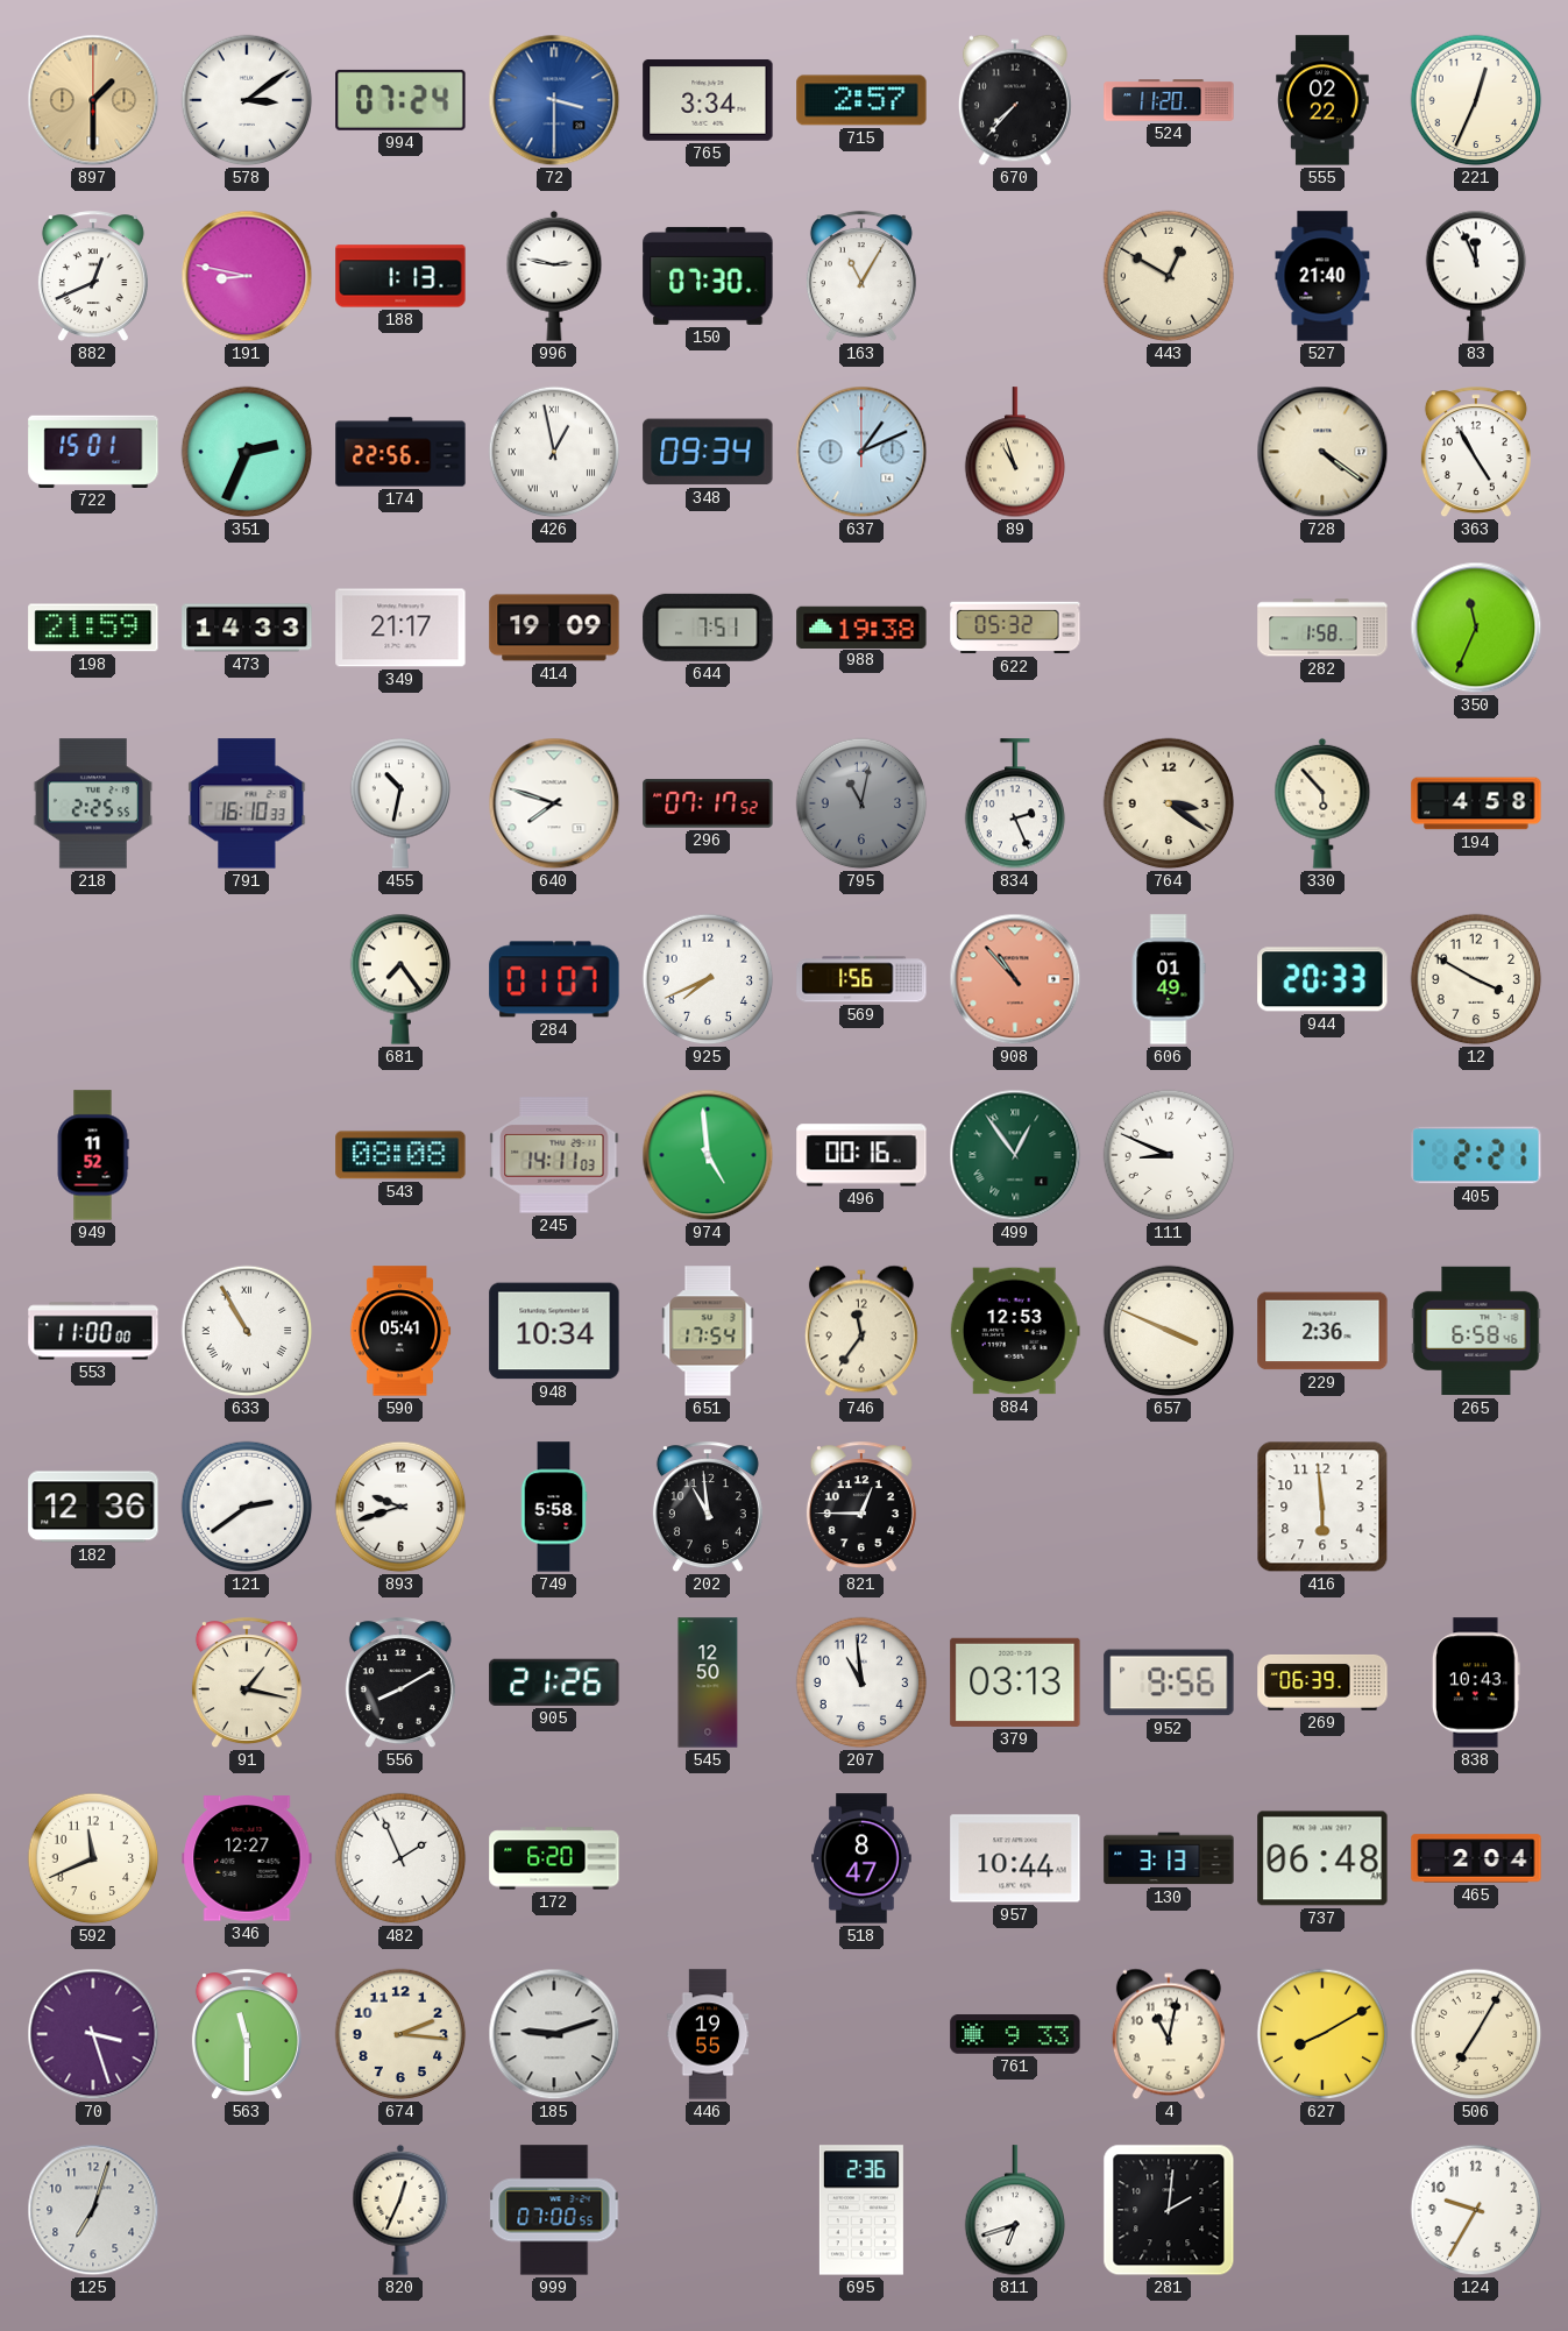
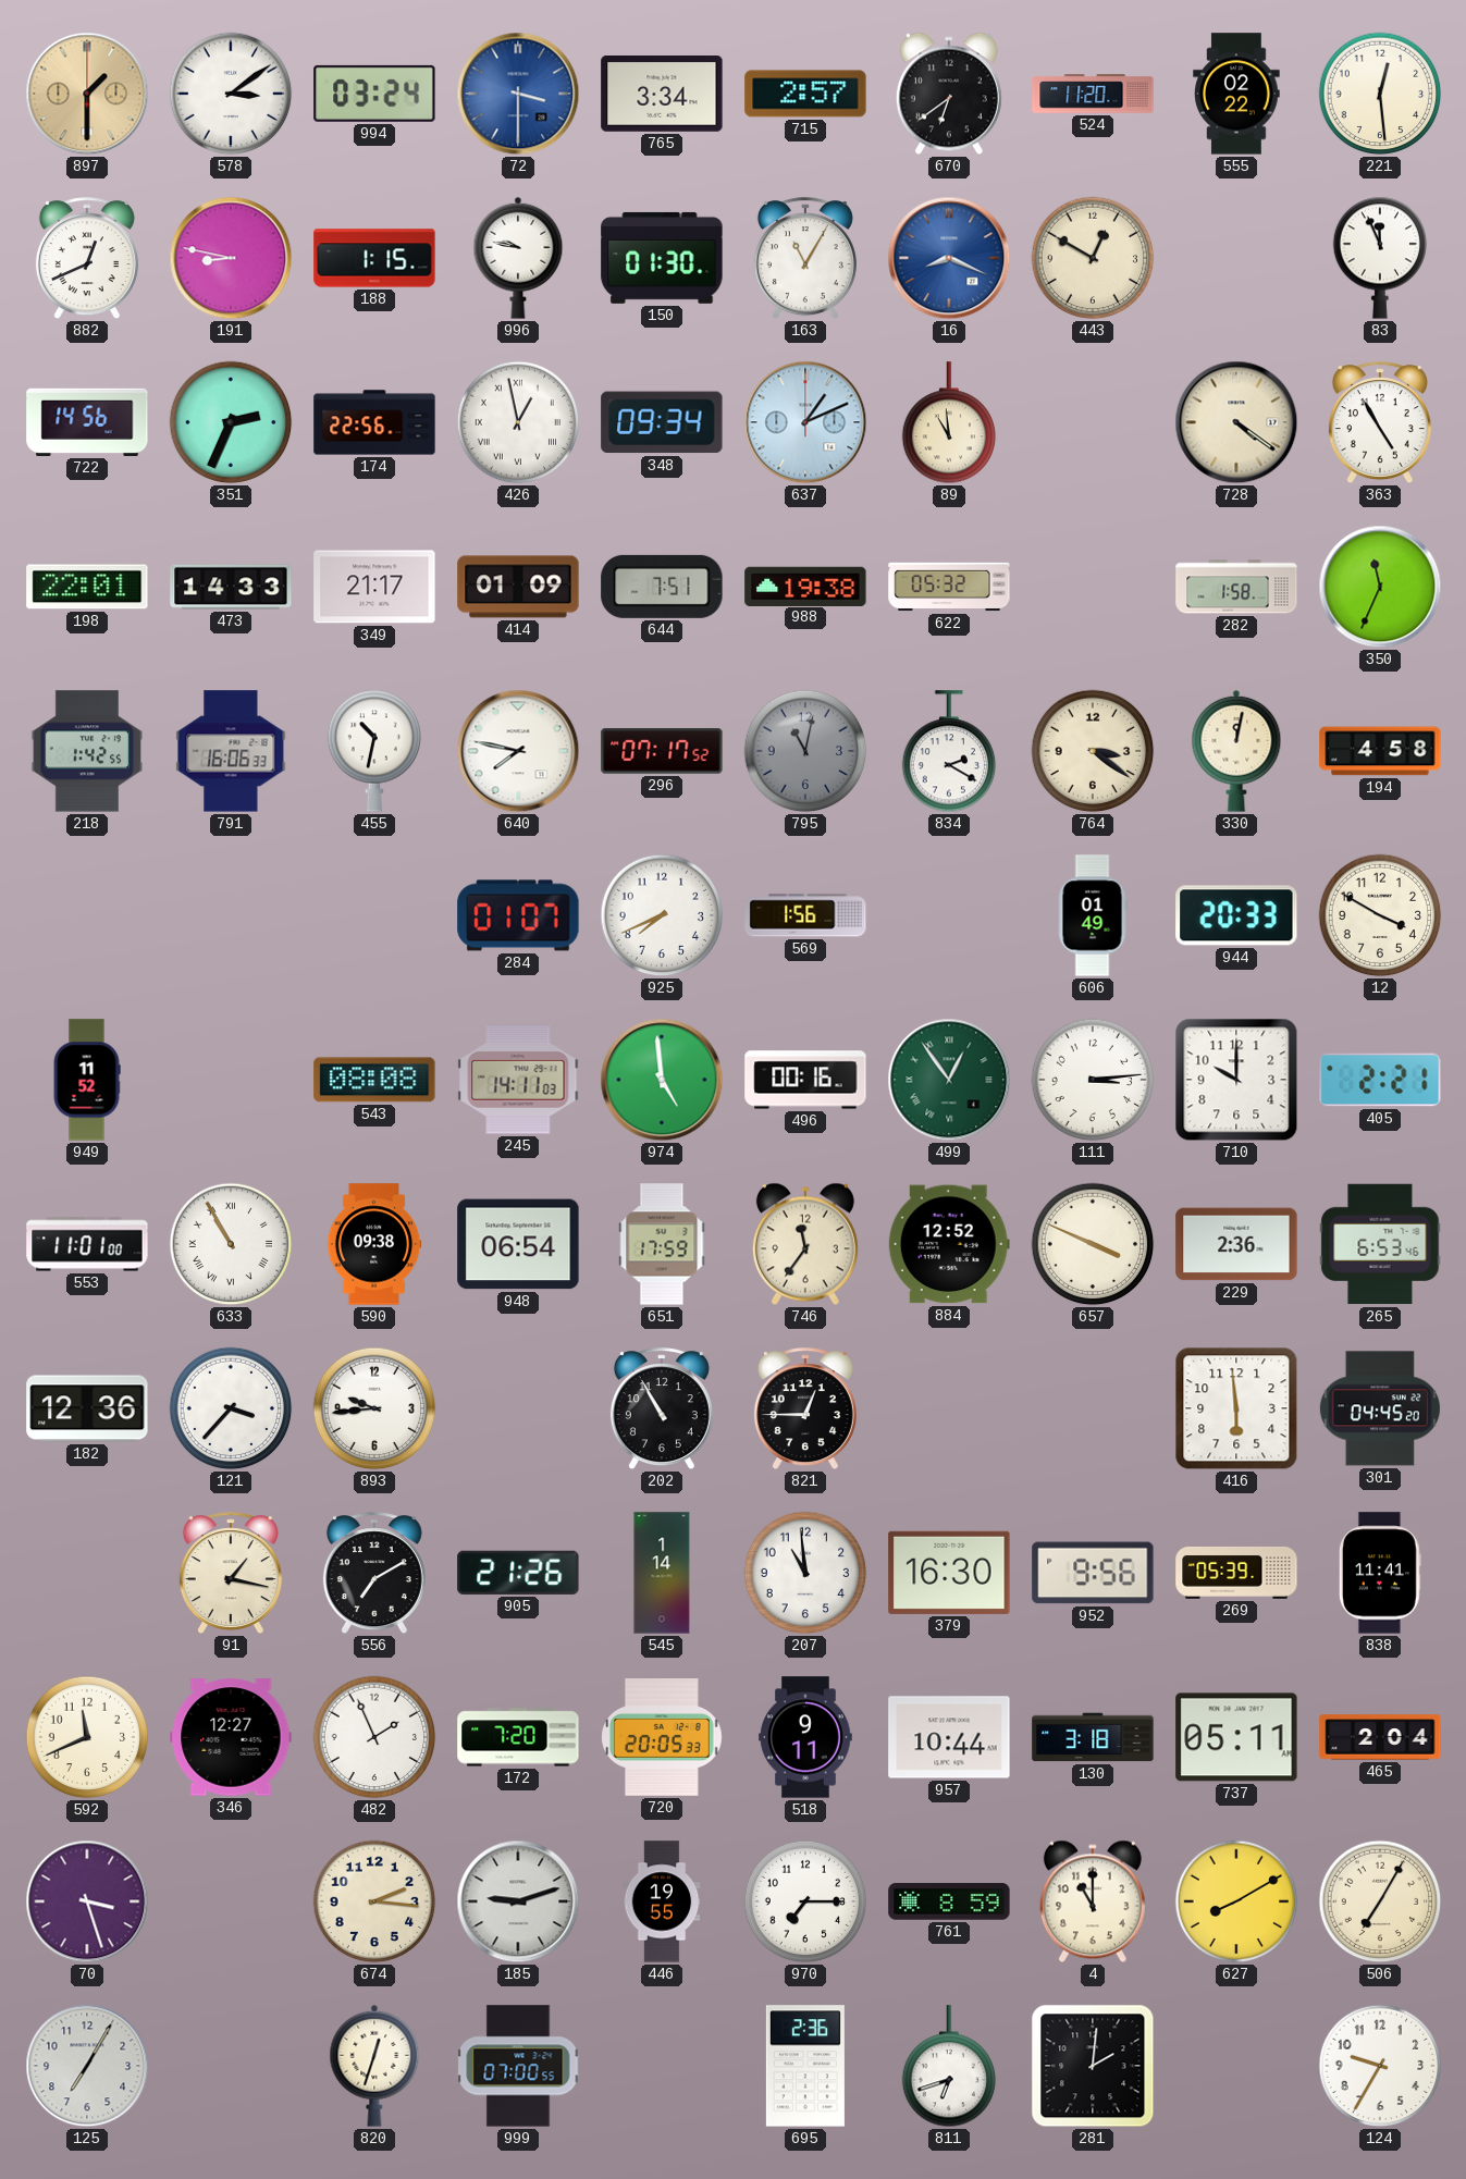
994: 07:24 -> 03:24
670: 7:37 -> 6:39
221: 12:34 -> 12:29
188: 1:13 -> 1:15
996: 2:47 -> 9:47
150: 07:30 -> 01:30
16: none -> 8:19
527: 21:40 -> none
722: 15:01 -> 14:56
89: 10:57 -> 10:59
198: 21:59 -> 22:01
414: 19:09 -> 01:09
218: 2:25 -> 1:42
791: 16:10 -> 16:06
640: 7:48 -> 7:47
834: 2:26 -> 2:20
330: 5:53 -> 12:02
681: 7:24 -> none
908: 10:53 -> none
111: 8:49 -> 3:14
710: none -> 10:00
553: 11:00 -> 11:01
590: 05:41 -> 09:38
948: 10:34 -> 06:54
651: 17:54 -> 17:59
884: 12:53 -> 12:52
265: 6:58 -> 6:53
121: 2:39 -> 3:37
893: 9:42 -> 9:44
749: 5:58 -> none
202: 10:59 -> 10:55
301: none -> 04:45
556: 8:10 -> 7:10
545: 12:50 -> 1:14
379: 03:13 -> 16:30
269: 06:39 -> 05:39
838: 10:43 -> 11:41
172: 6:20 -> 7:20
720: none -> 20:05
518: 8:47 -> 9:11
130: 3:13 -> 3:18
737: 06:48 -> 05:11
563: 11:30 -> none
970: none -> 7:15
761: 9:33 -> 8:59
4: 11:02 -> 11:00
125: 7:03 -> 7:05
820: 12:34 -> 12:33
